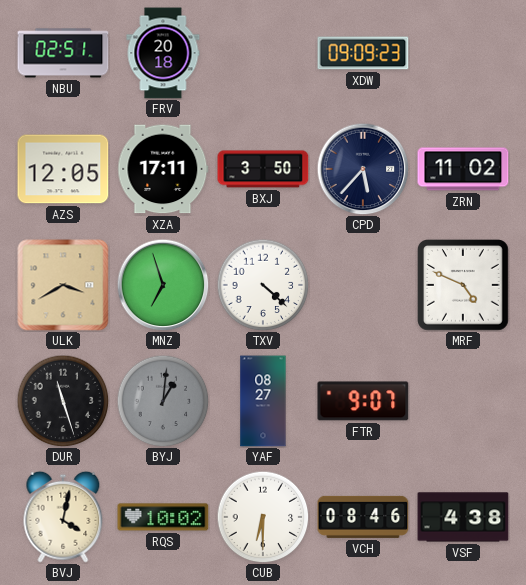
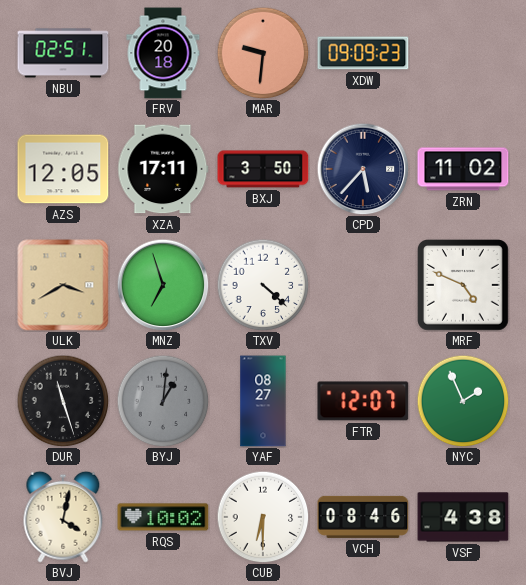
MAR: none -> 9:31
FTR: 9:07 -> 12:07
NYC: none -> 1:56
